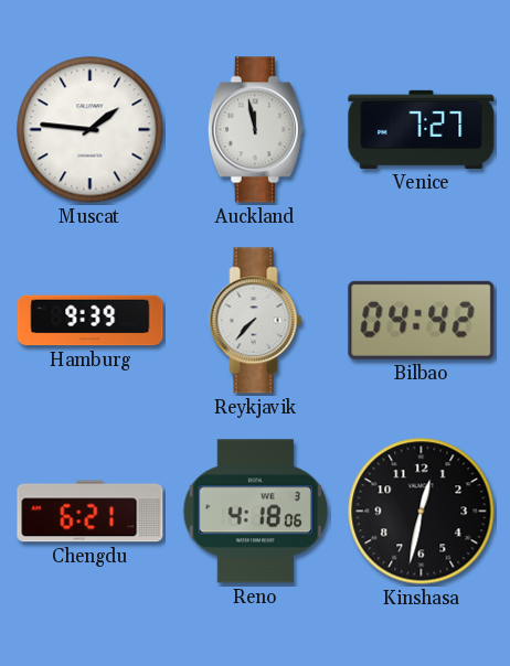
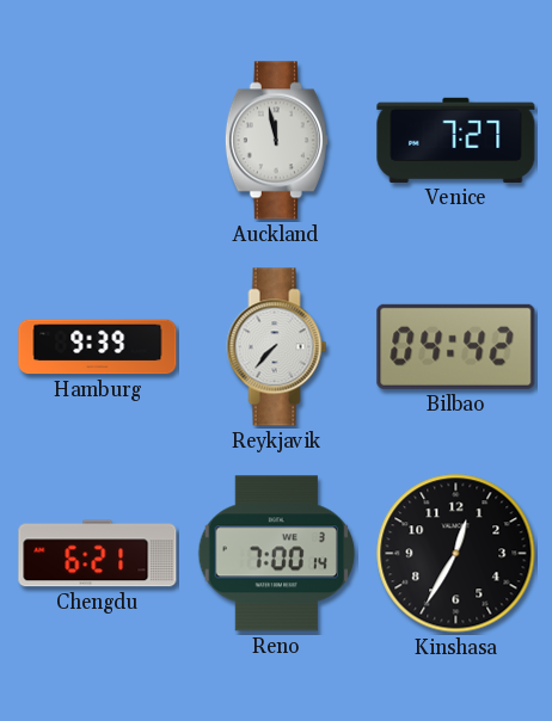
Muscat: 1:46 -> none
Reno: 4:18 -> 7:00
Kinshasa: 12:32 -> 12:35
